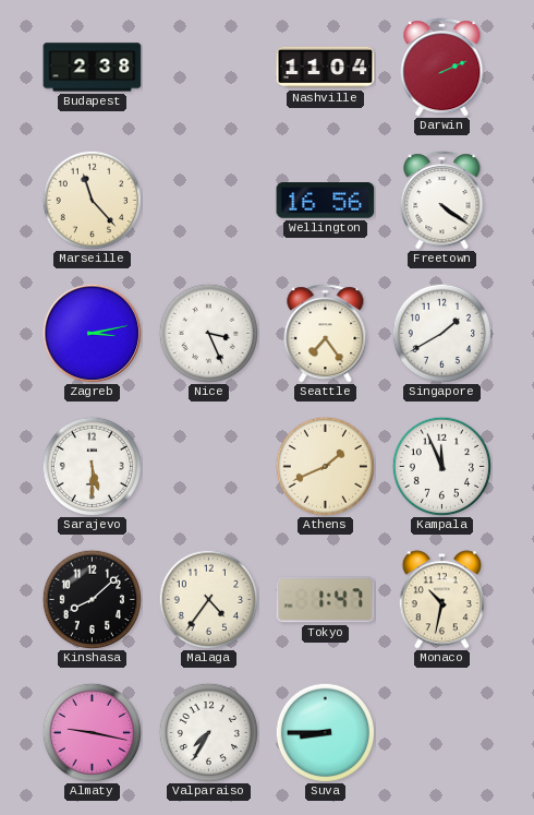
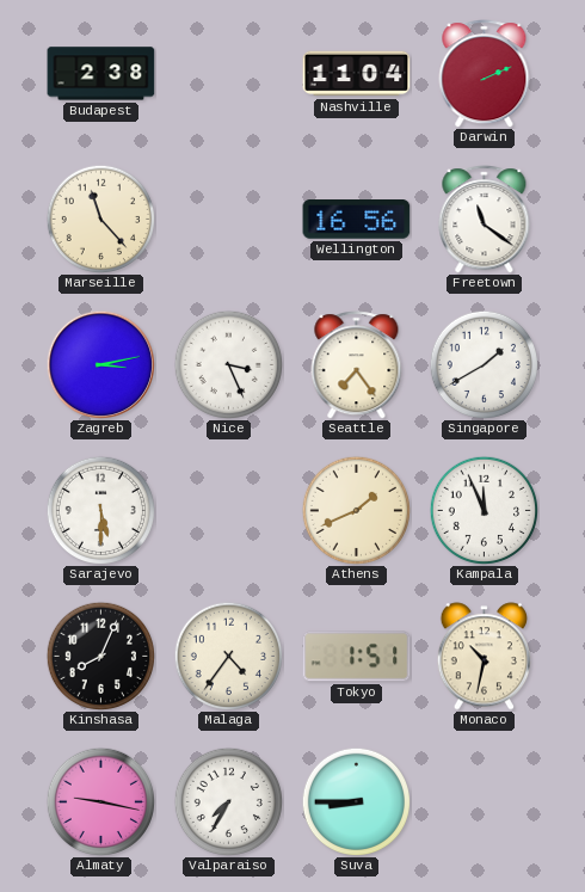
Freetown: 4:21 -> 11:21
Kinshasa: 8:08 -> 8:04
Tokyo: 1:47 -> 1:51
